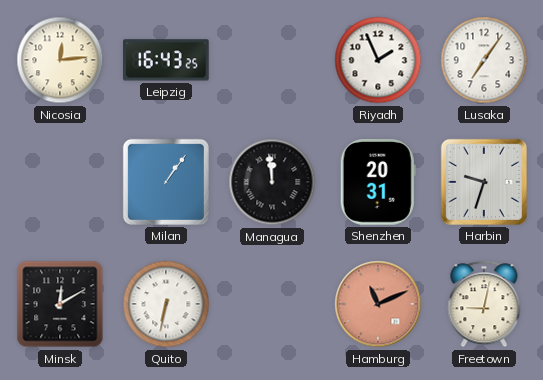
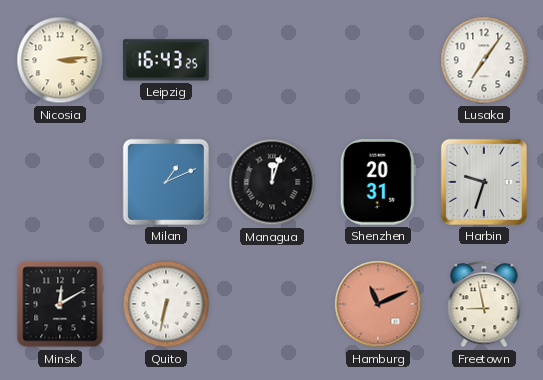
Nicosia: 12:14 -> 3:14
Riyadh: 1:56 -> none
Milan: 1:06 -> 1:11
Managua: 11:59 -> 12:03
Freetown: 9:02 -> 8:58
